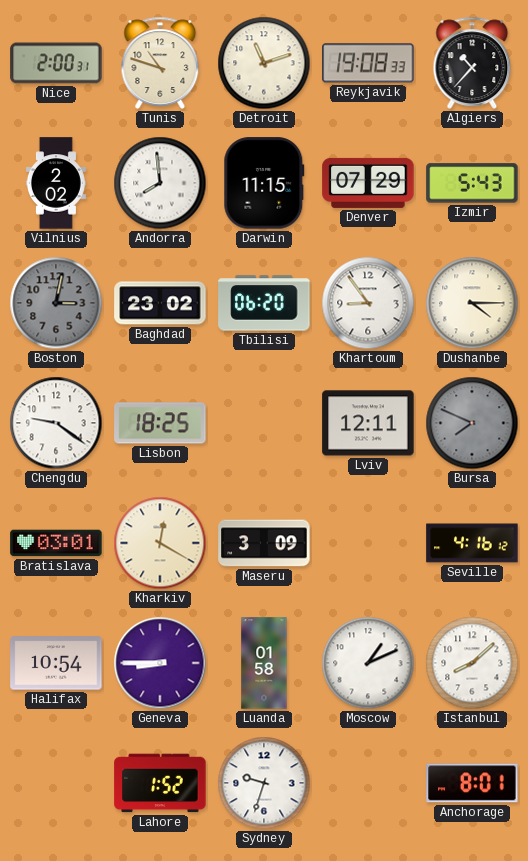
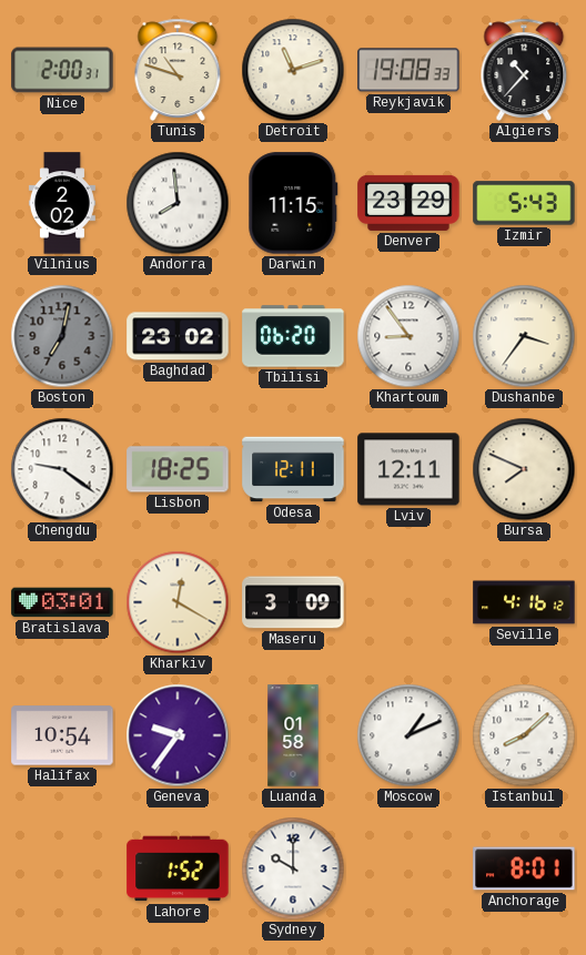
Denver: 07:29 -> 23:29
Boston: 3:02 -> 7:02
Dushanbe: 4:15 -> 3:36
Odesa: none -> 12:11
Bursa dial: grey -> cream
Geneva: 8:45 -> 9:36
Sydney: 9:33 -> 10:00
